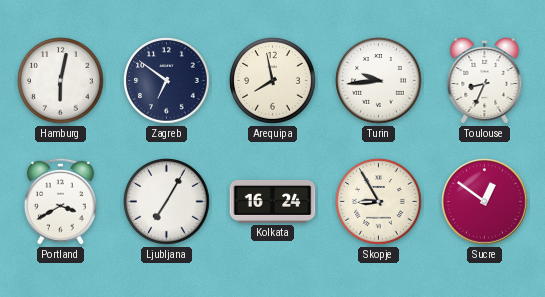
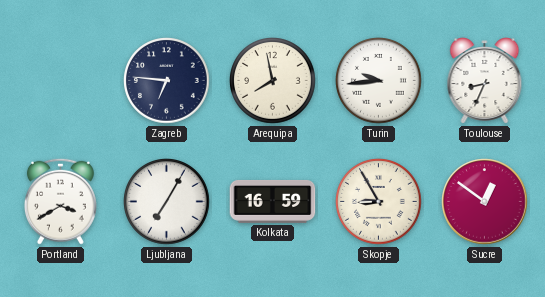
Hamburg: 6:02 -> none
Zagreb: 6:51 -> 6:46
Kolkata: 16:24 -> 16:59
